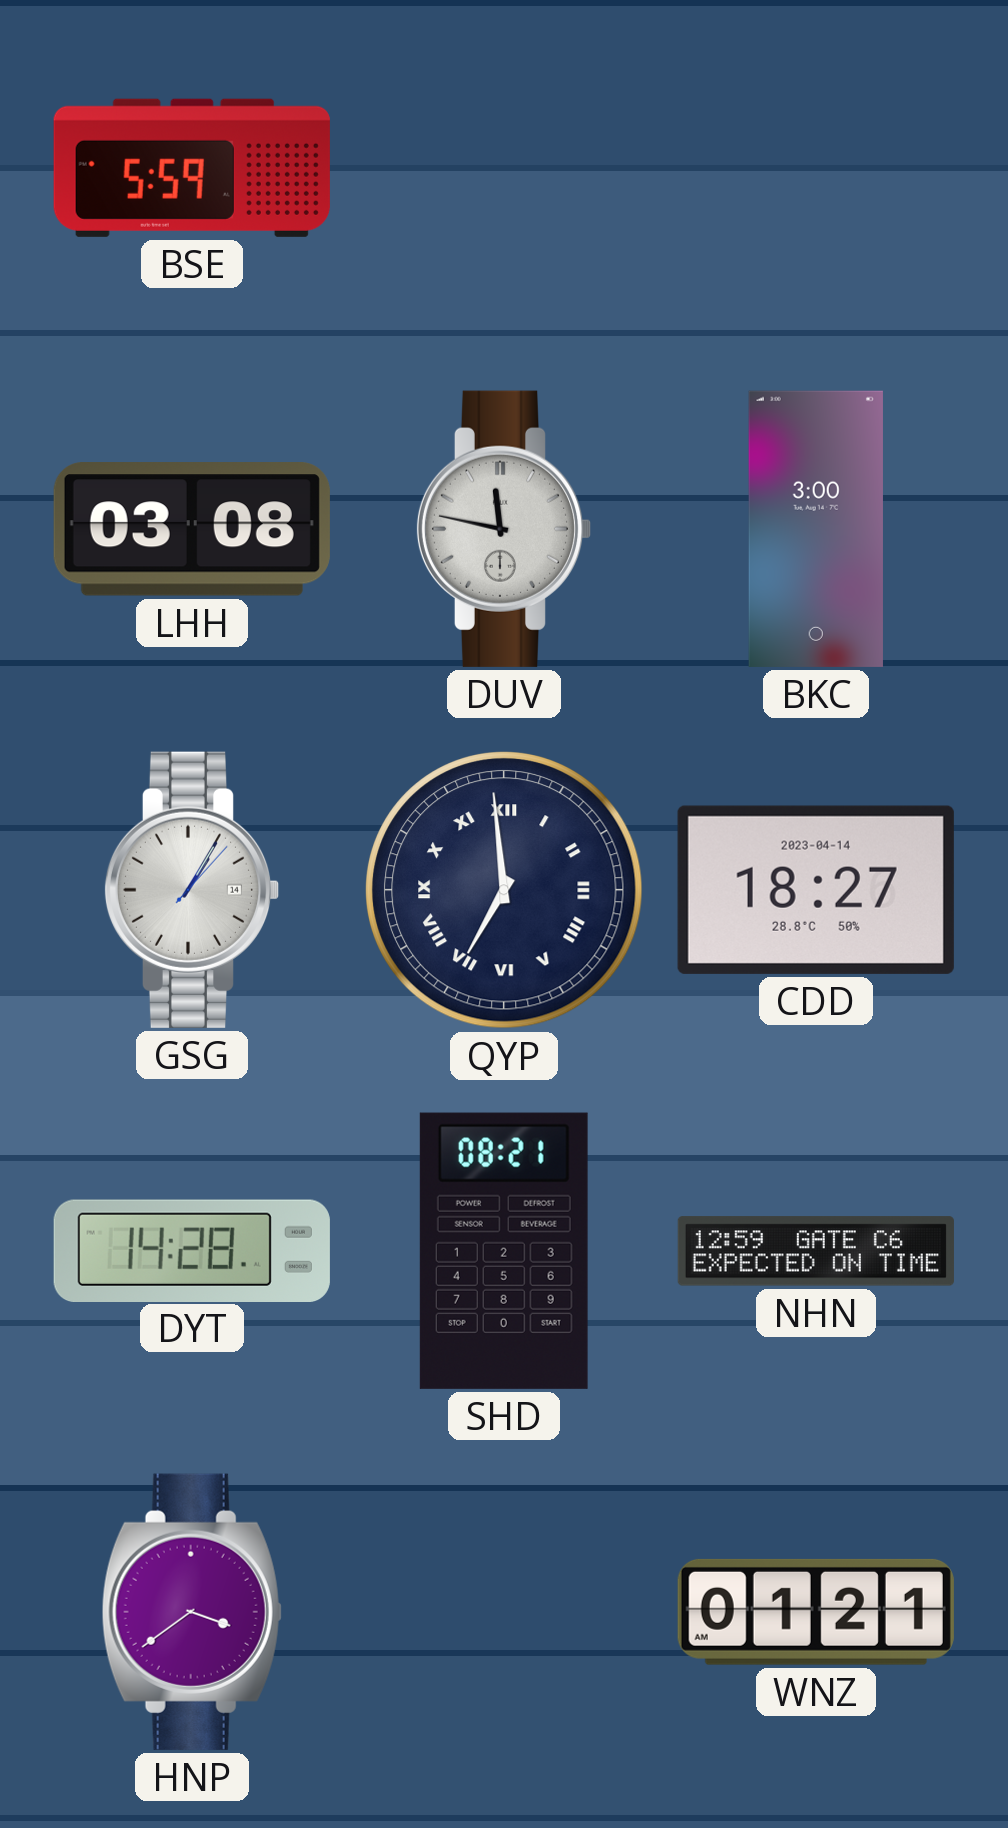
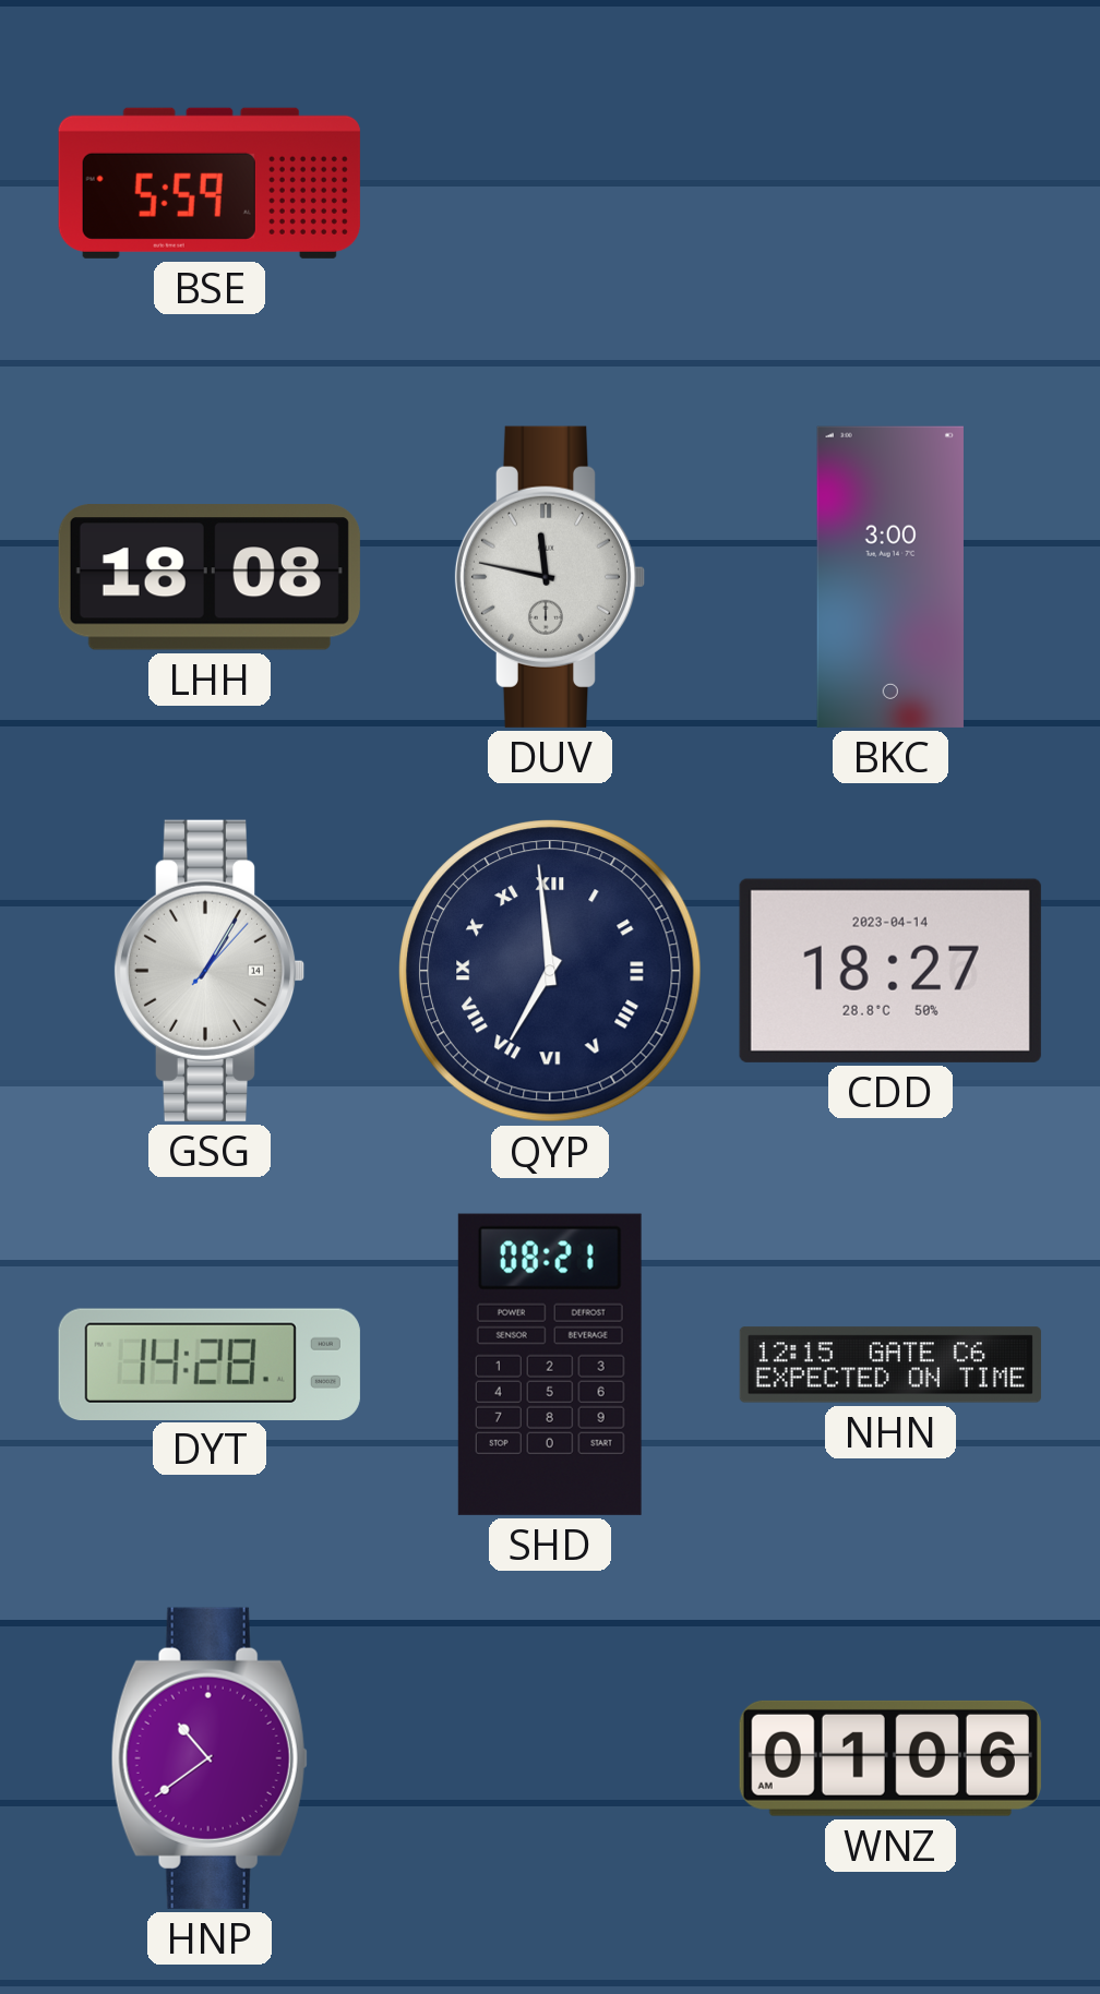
LHH: 03:08 -> 18:08
NHN: 12:59 -> 12:15
HNP: 3:39 -> 10:39
WNZ: 01:21 -> 01:06
